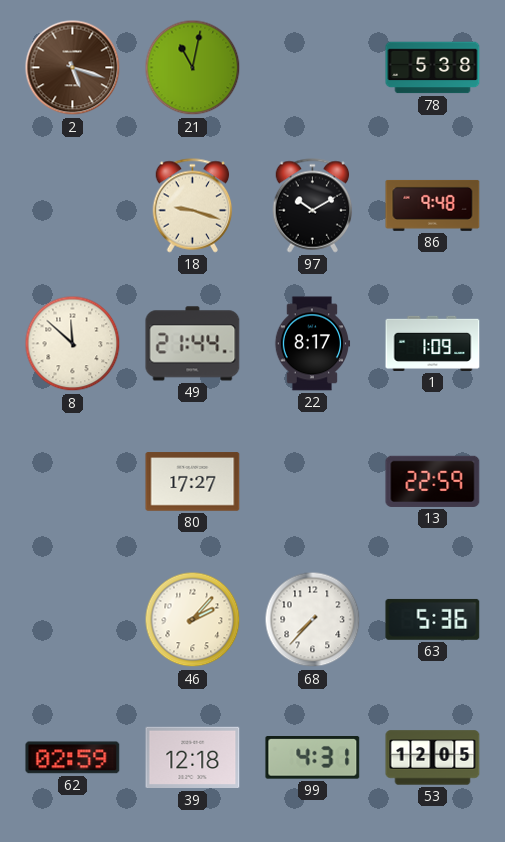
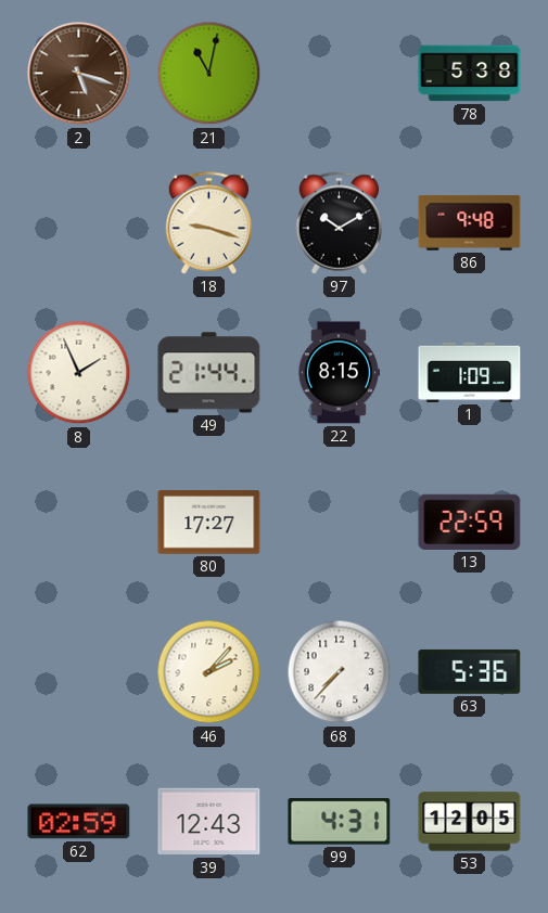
8: 11:52 -> 1:56
22: 8:17 -> 8:15
39: 12:18 -> 12:43
